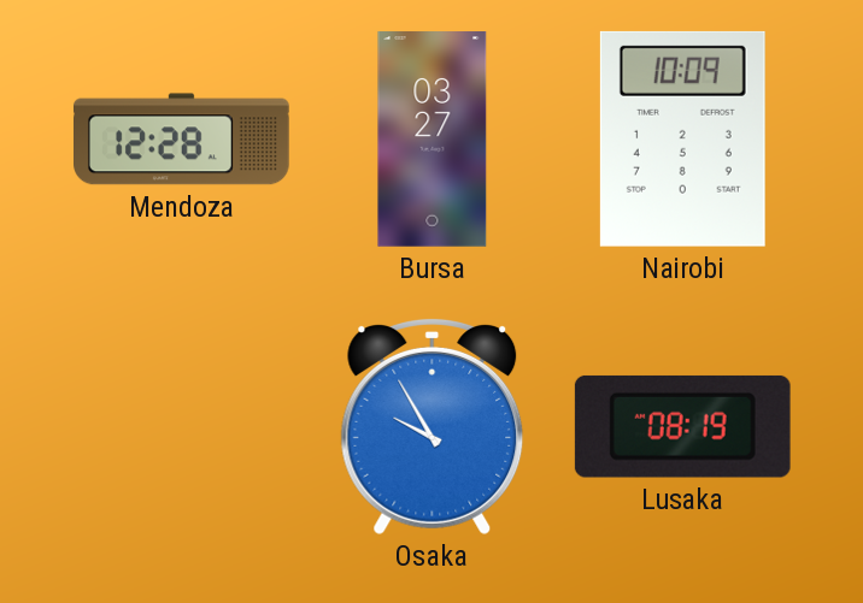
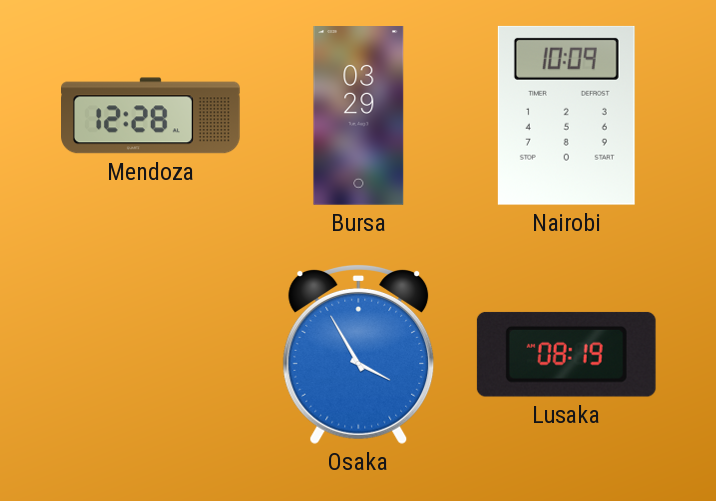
Bursa: 03:27 -> 03:29
Osaka: 9:55 -> 3:55
